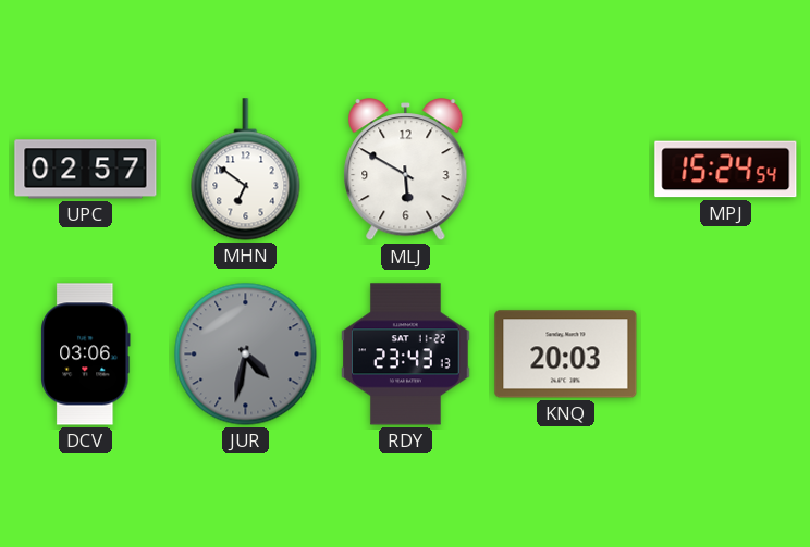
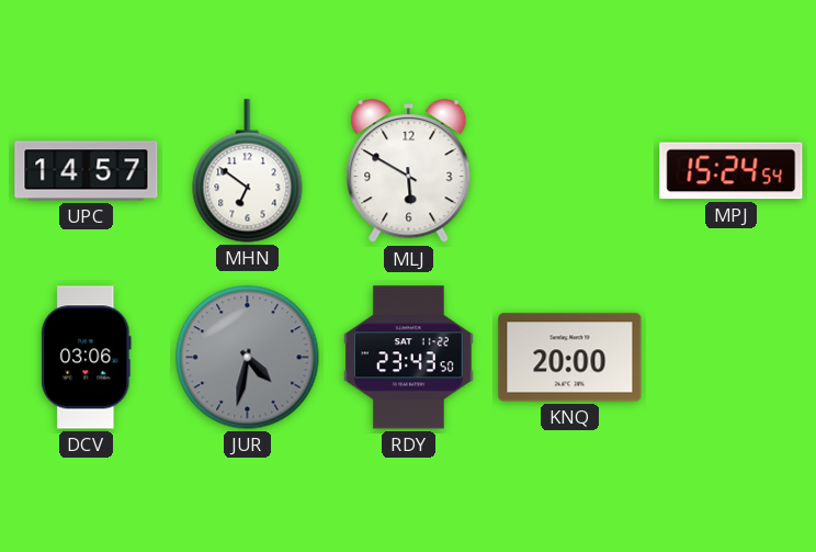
UPC: 02:57 -> 14:57
RDY: 23:43:13 -> 23:43:50
KNQ: 20:03 -> 20:00
